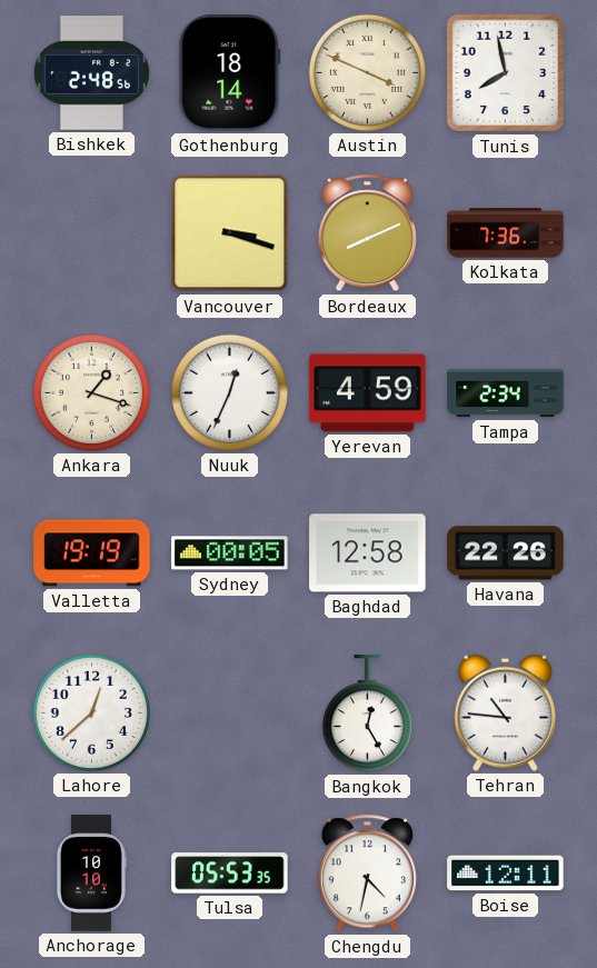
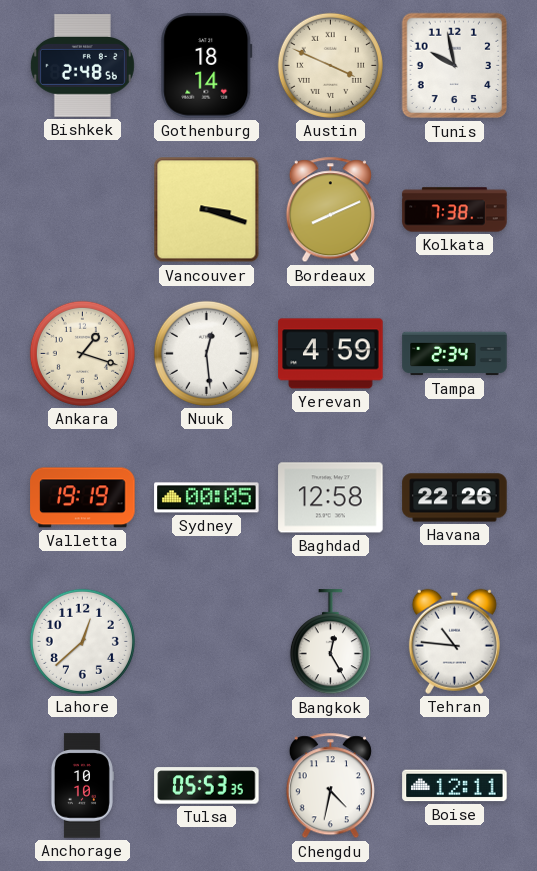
Tunis: 7:58 -> 9:58
Kolkata: 7:36 -> 7:38
Nuuk: 12:34 -> 12:29
